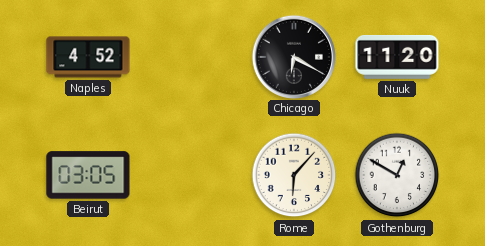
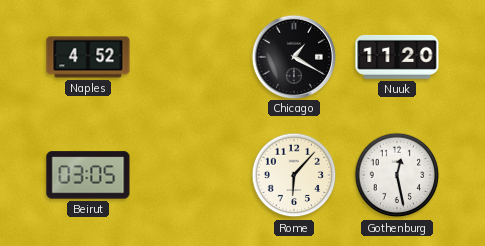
Chicago: 6:20 -> 1:20
Gothenburg: 12:50 -> 12:28
